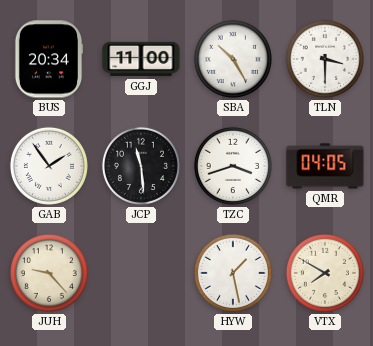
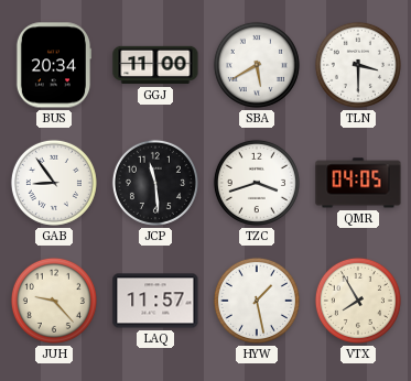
SBA: 10:25 -> 5:40
GAB: 1:54 -> 8:54
LAQ: none -> 11:57
VTX: 7:50 -> 7:55
